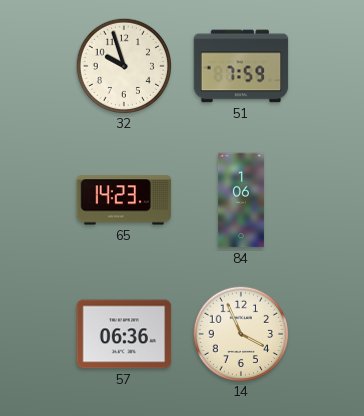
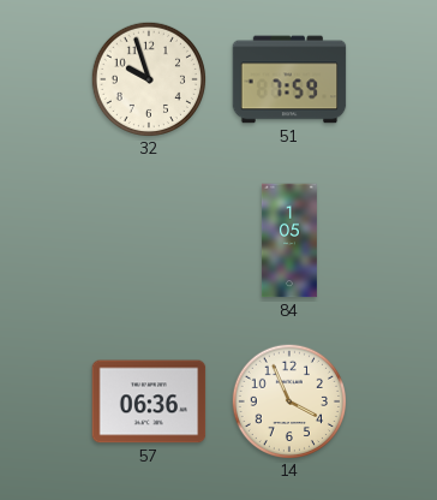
65: 14:23 -> none
84: 1:06 -> 1:05
